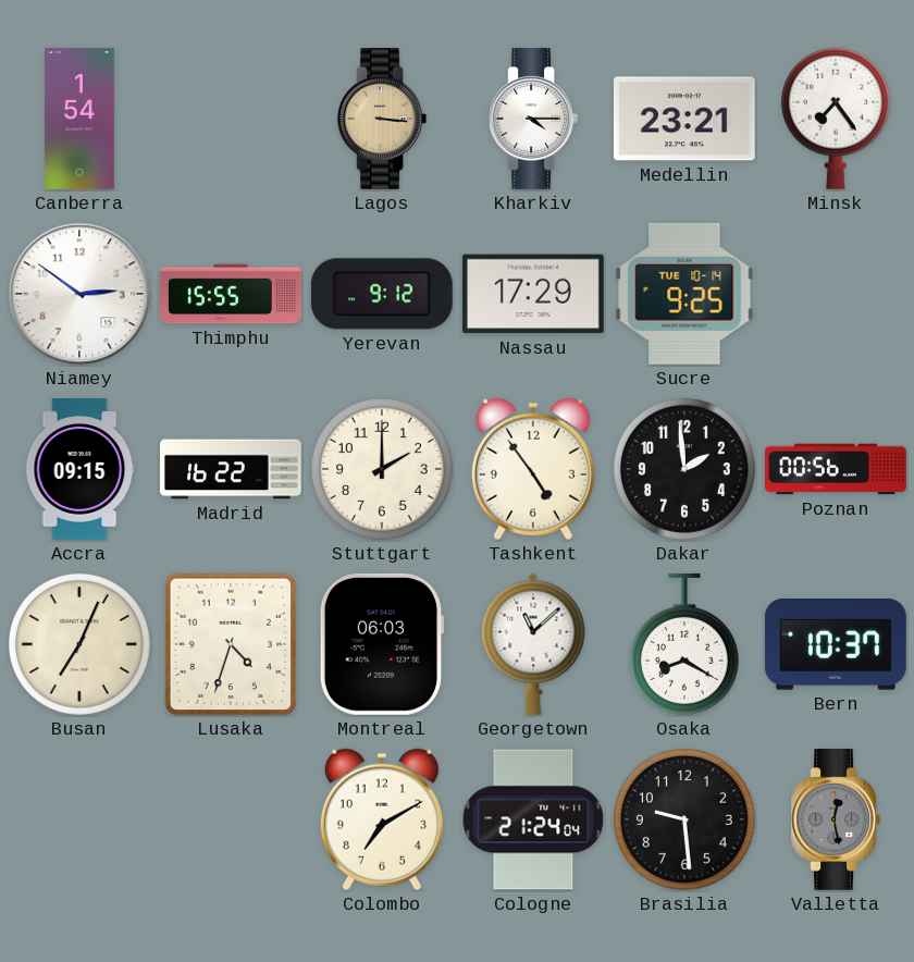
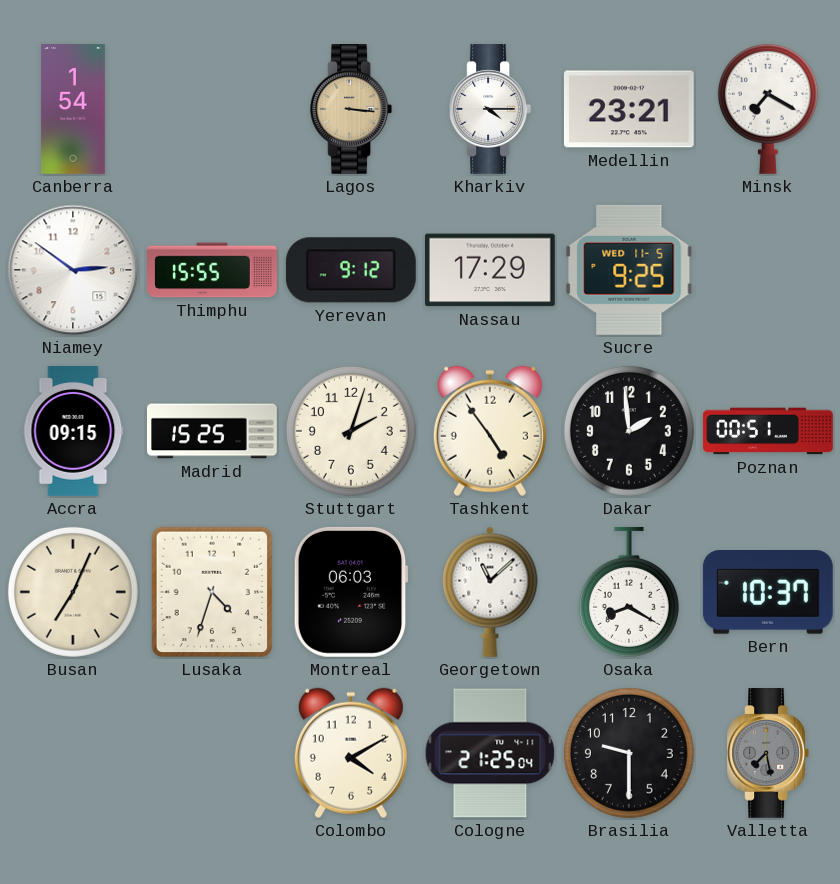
Minsk: 7:24 -> 7:20
Sucre date: TUE 10-14 -> WED 11-5
Madrid: 16:22 -> 15:25
Stuttgart: 2:00 -> 2:03
Poznan: 00:56 -> 00:51
Colombo: 7:10 -> 4:10
Cologne: 21:24 -> 21:25
Brasilia: 9:29 -> 9:30
Valletta: 12:28 -> 7:28
